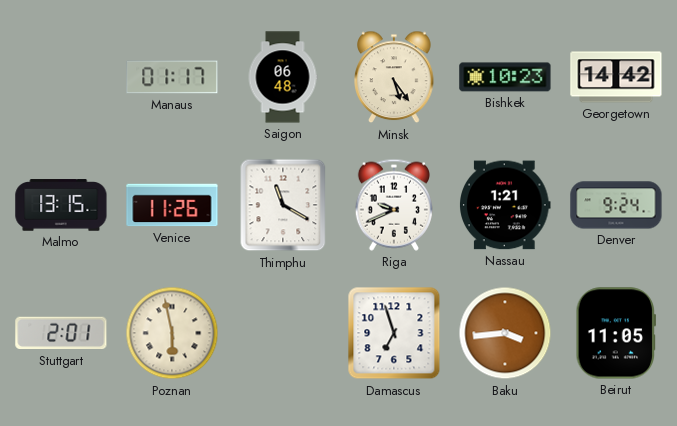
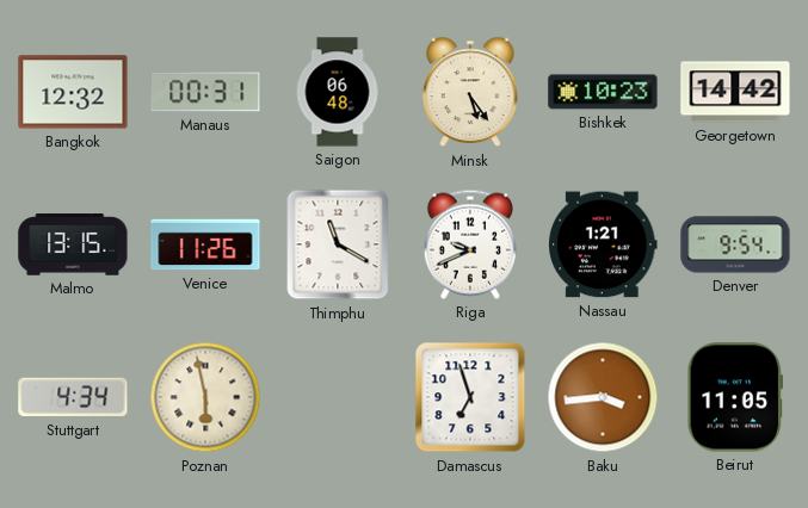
Bangkok: none -> 12:32
Manaus: 01:17 -> 00:31
Denver: 9:24 -> 9:54
Stuttgart: 2:01 -> 4:34
